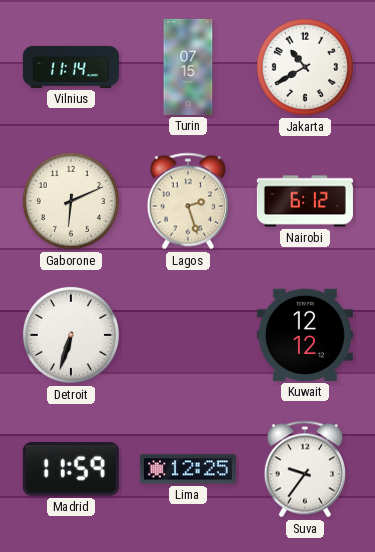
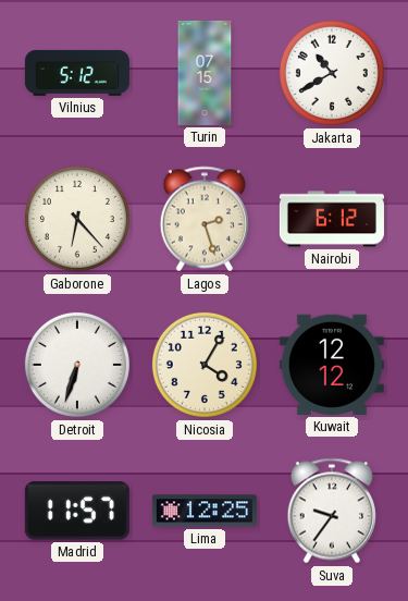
Vilnius: 11:14 -> 5:12
Gaborone: 6:11 -> 6:23
Nicosia: none -> 4:05
Madrid: 11:59 -> 11:57
